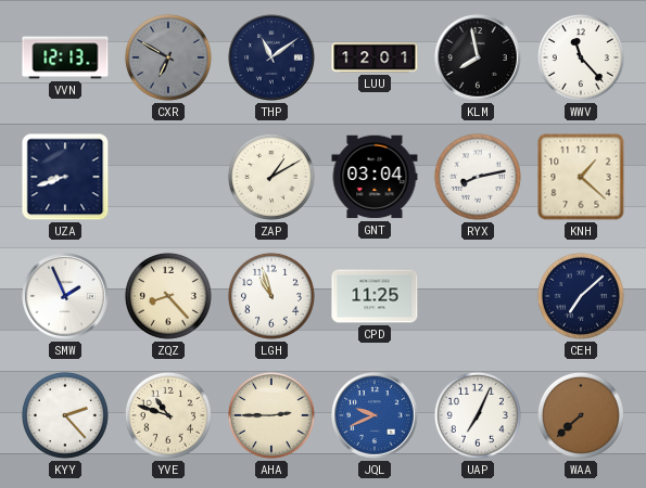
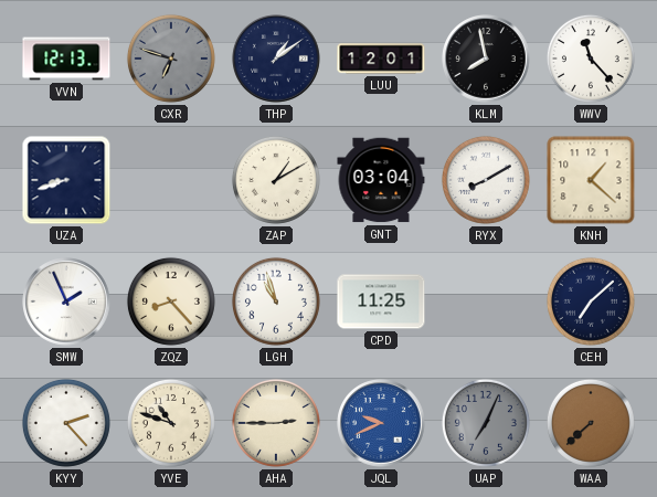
CXR: 6:50 -> 6:48
THP: 11:09 -> 1:09
RYX: 8:13 -> 8:10
UAP dial: white -> grey
